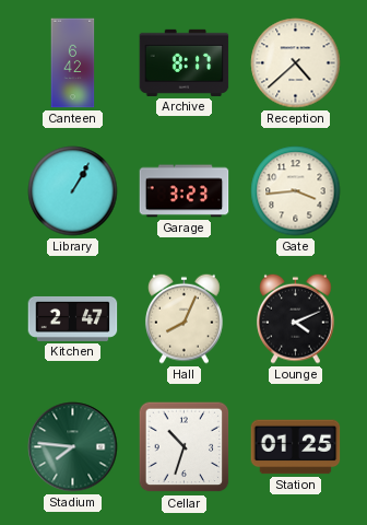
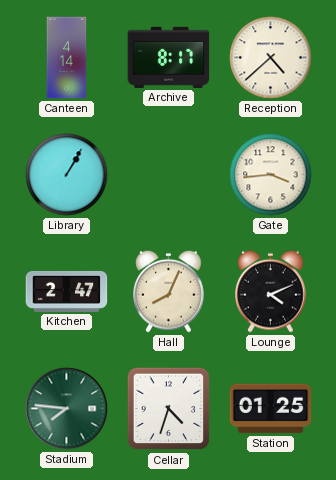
Canteen: 6:42 -> 4:14
Garage: 3:23 -> none
Cellar: 10:33 -> 4:33
